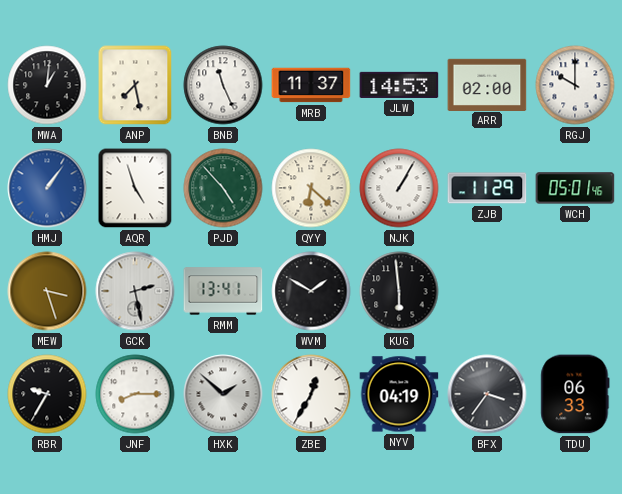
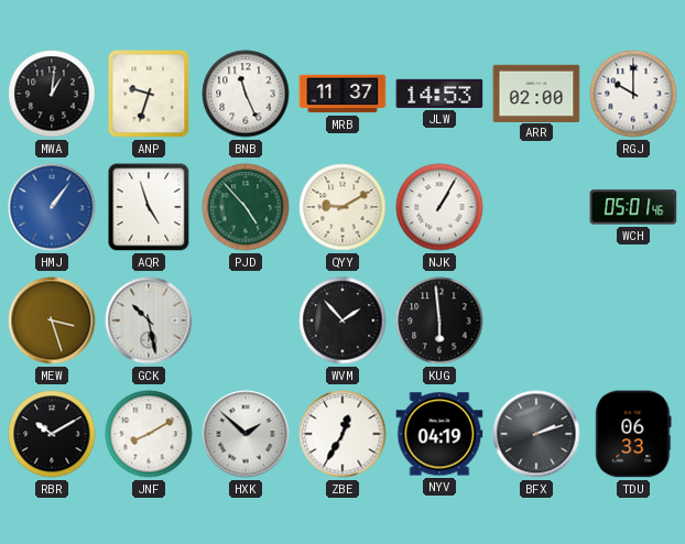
ANP: 7:28 -> 9:33
QYY: 6:22 -> 9:10
ZJB: 11:29 -> none
GCK: 2:28 -> 10:28
RMM: 13:41 -> none
WVM: 1:50 -> 1:53
RBR: 9:35 -> 10:10
JNF: 8:15 -> 8:10
BFX: 3:36 -> 2:12
